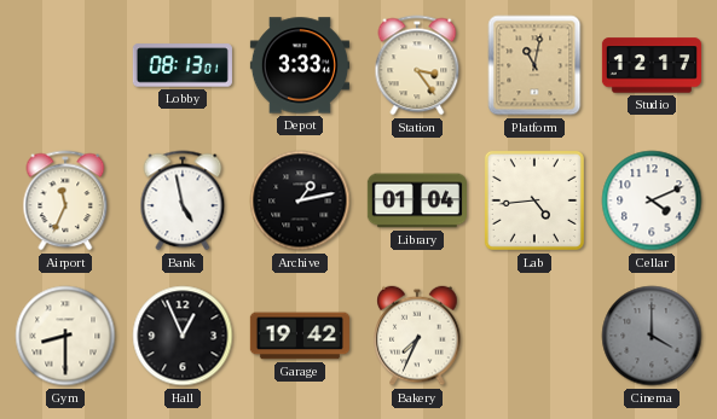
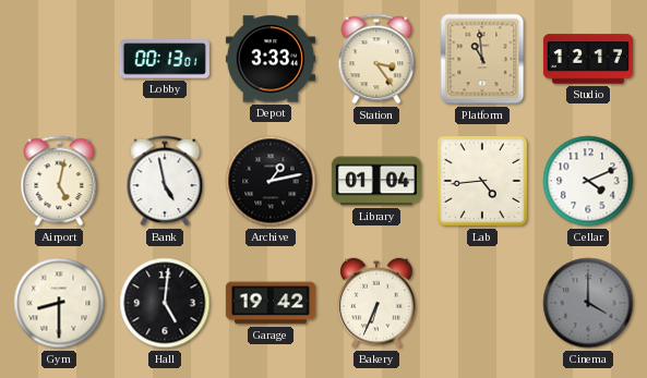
Lobby: 08:13 -> 00:13
Platform: 11:02 -> 10:59
Airport: 11:34 -> 5:02
Hall: 12:56 -> 5:01
Bakery: 7:34 -> 6:34
